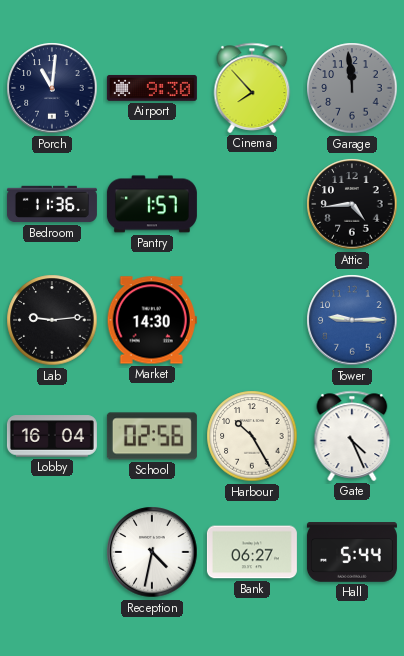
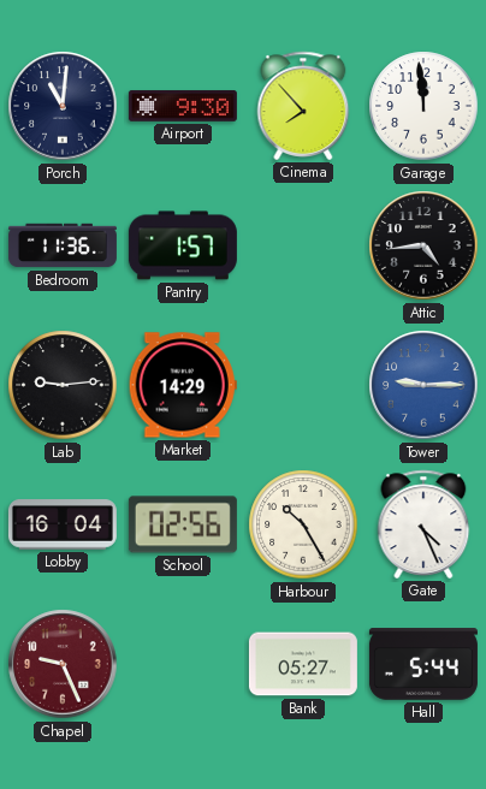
Garage dial: grey -> white
Market: 14:30 -> 14:29
Chapel: none -> 9:26
Reception: 4:32 -> none
Bank: 06:27 -> 05:27
